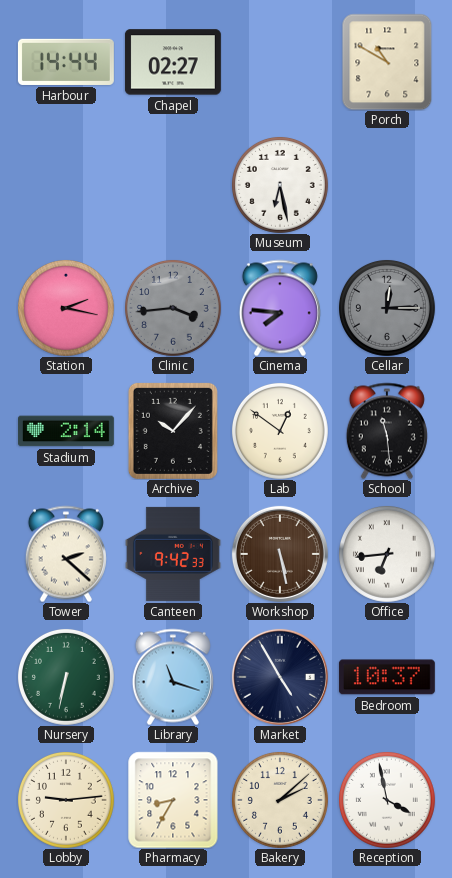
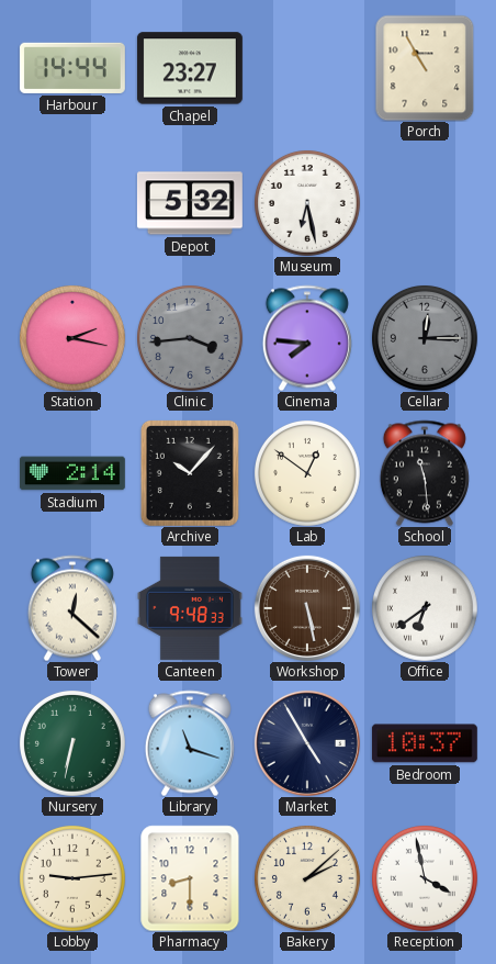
Chapel: 02:27 -> 23:27
Porch: 10:50 -> 10:55
Depot: none -> 5:32
Tower: 2:22 -> 12:22
Canteen: 9:42 -> 9:48
Office: 6:44 -> 6:39
Pharmacy: 8:35 -> 8:30
